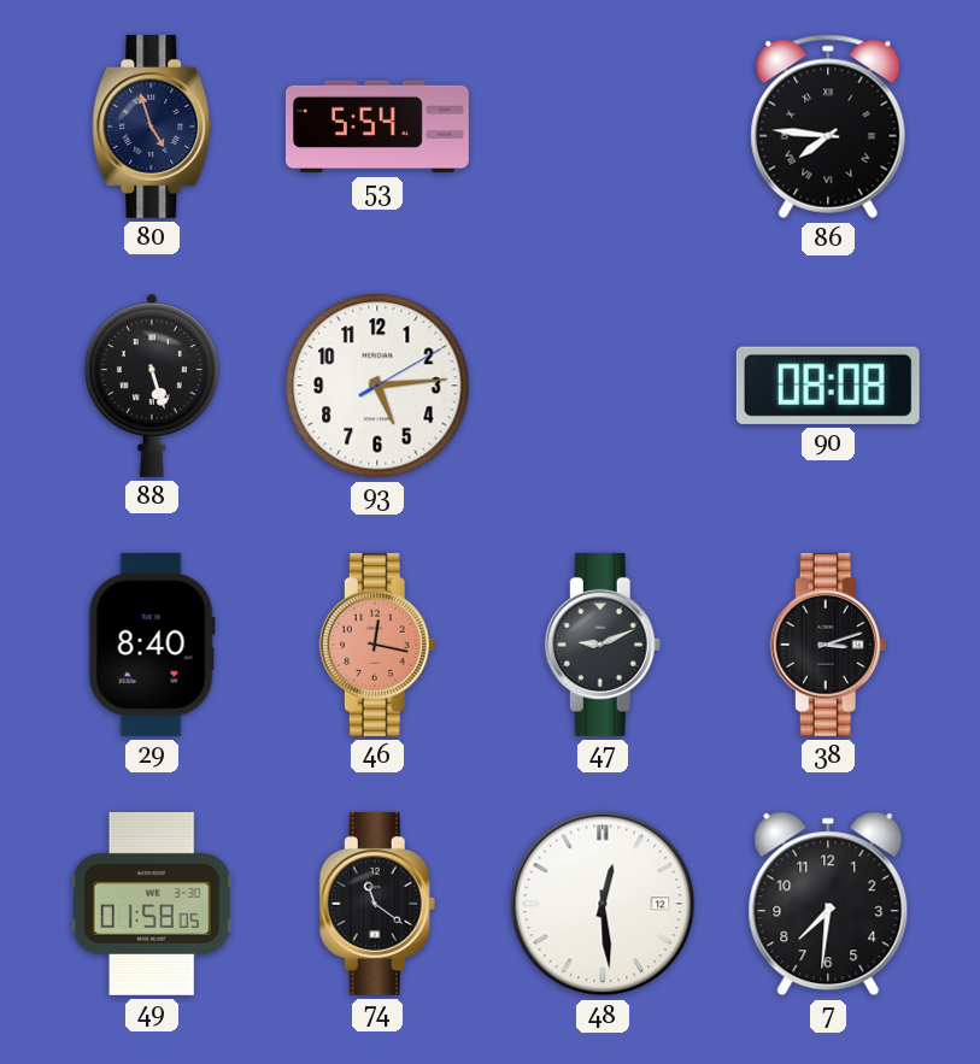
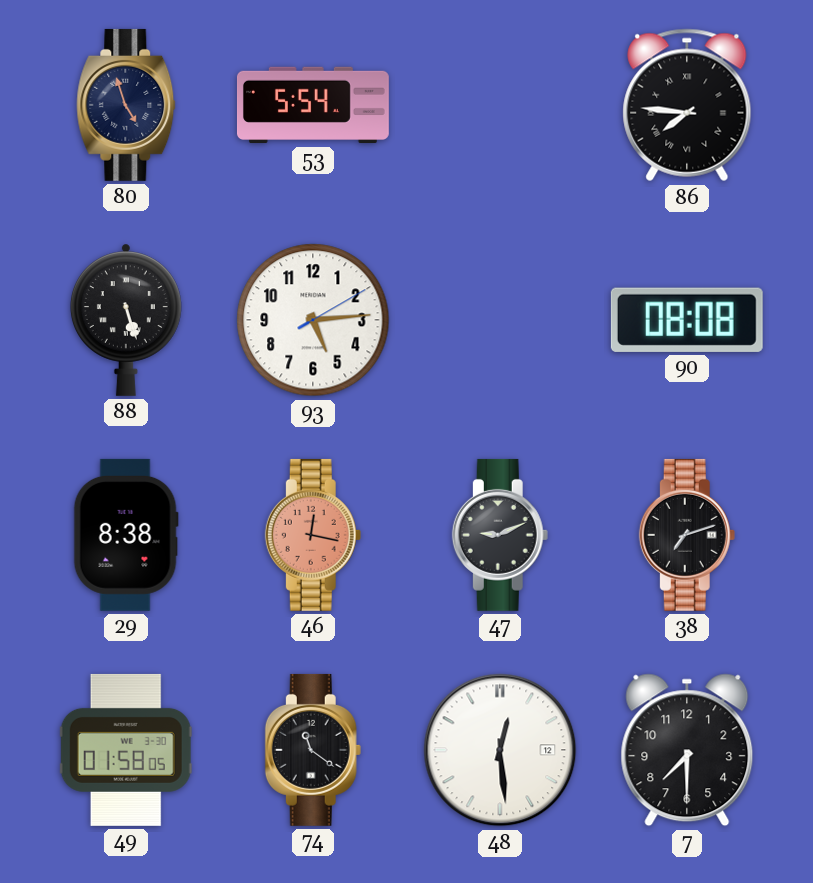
29: 8:40 -> 8:38
38: 3:12 -> 7:12
7: 7:31 -> 7:30
